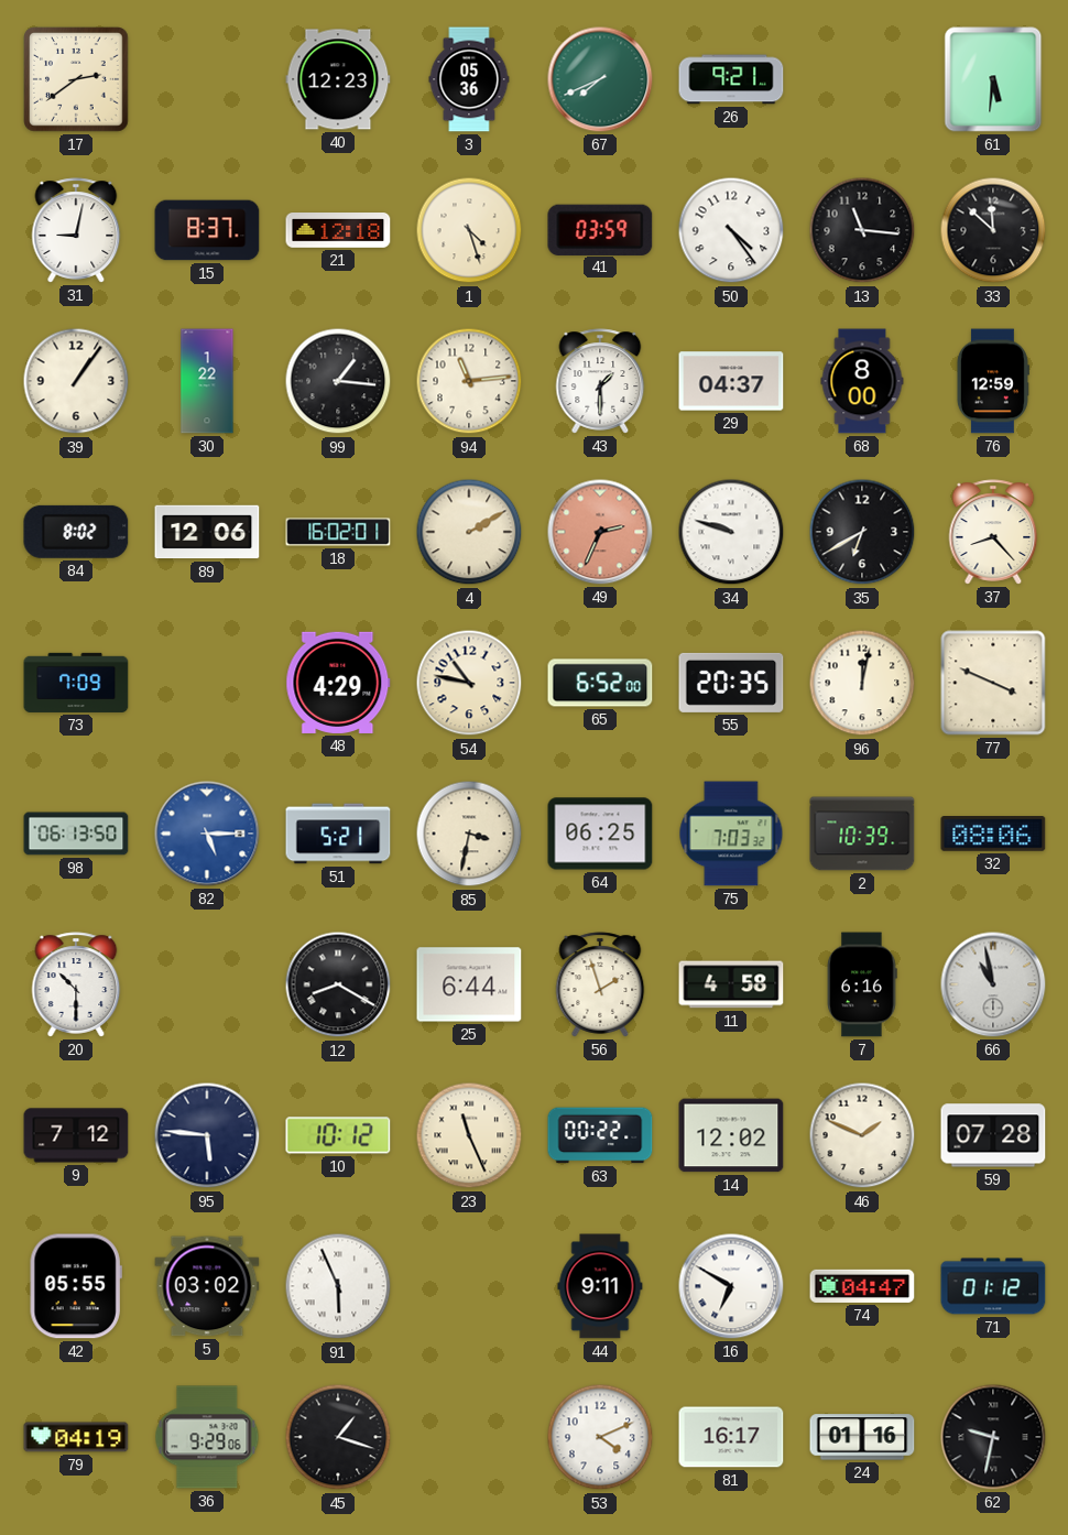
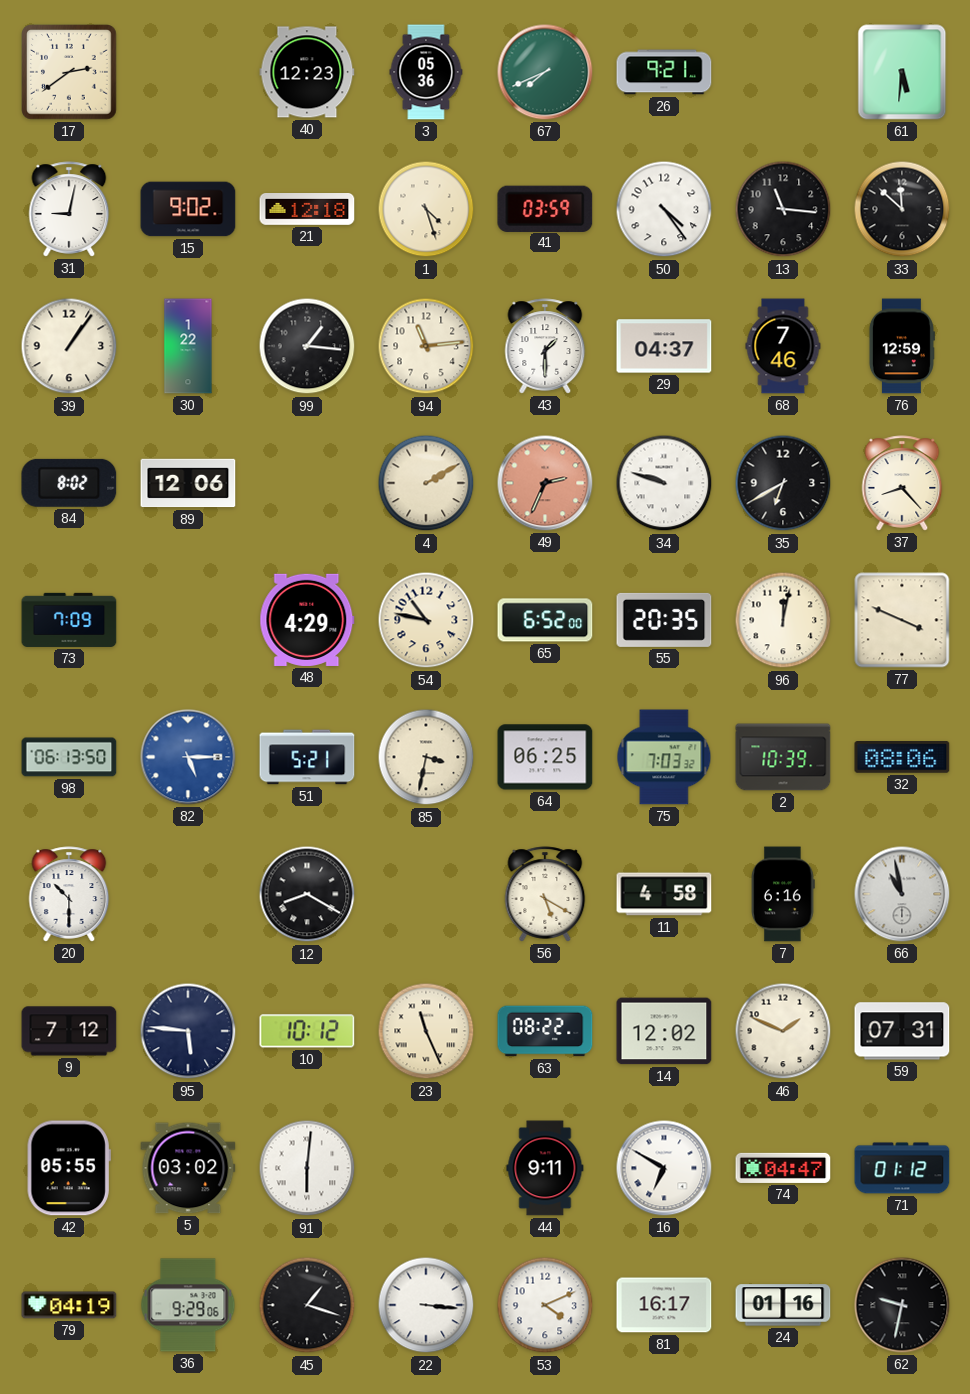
15: 8:37 -> 9:02
68: 8:00 -> 7:46
18: 16:02 -> none
25: 6:44 -> none
56: 1:57 -> 5:20
63: 00:22 -> 08:22
59: 07:28 -> 07:31
91: 5:56 -> 6:01
22: none -> 3:16
